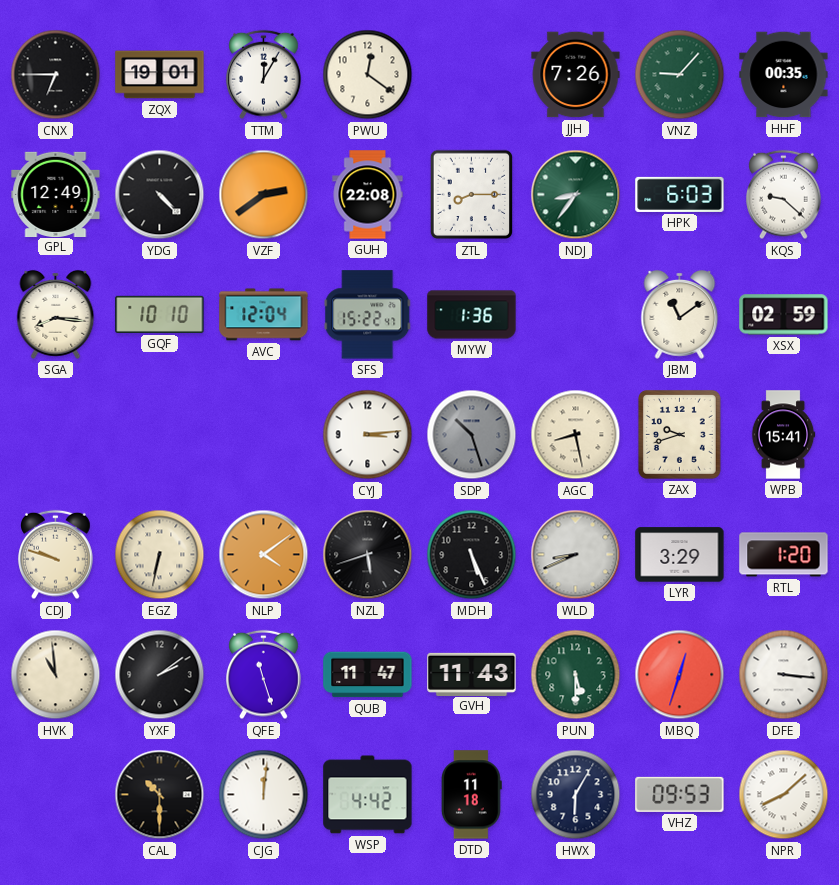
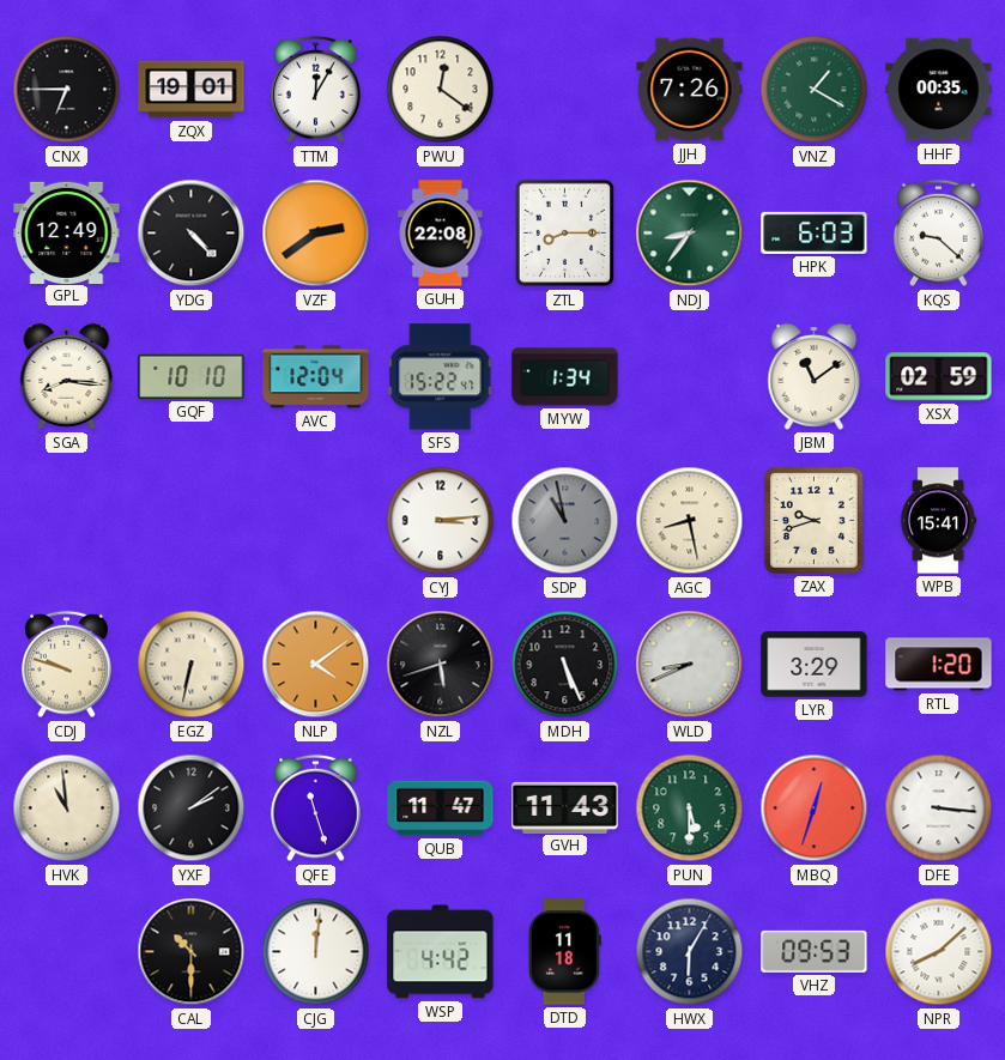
VNZ: 9:07 -> 1:20
MYW: 1:36 -> 1:34
SDP: 10:27 -> 10:58
